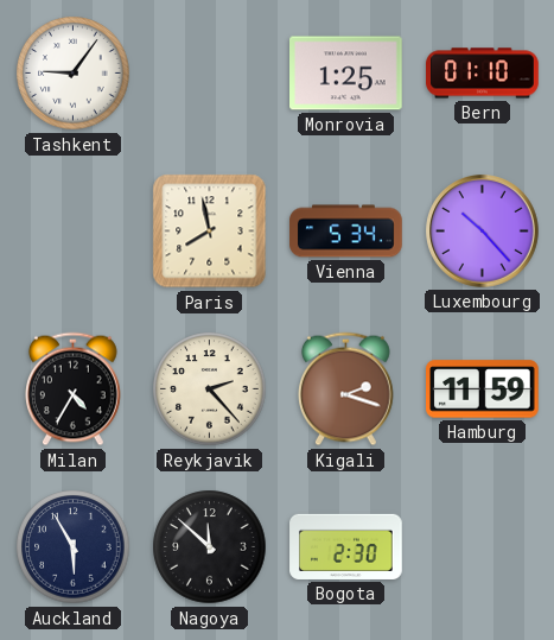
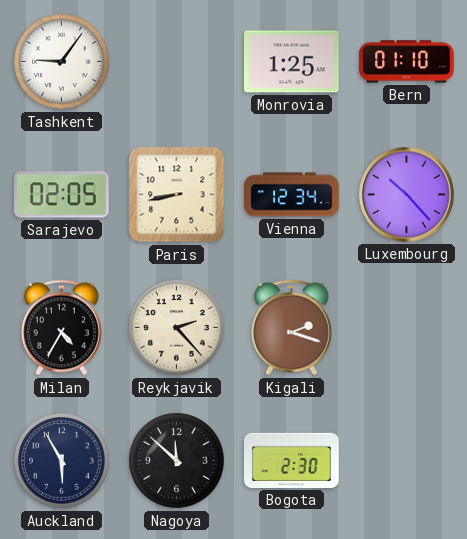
Sarajevo: none -> 02:05
Paris: 7:58 -> 8:43
Vienna: 5:34 -> 12:34
Hamburg: 11:59 -> none
